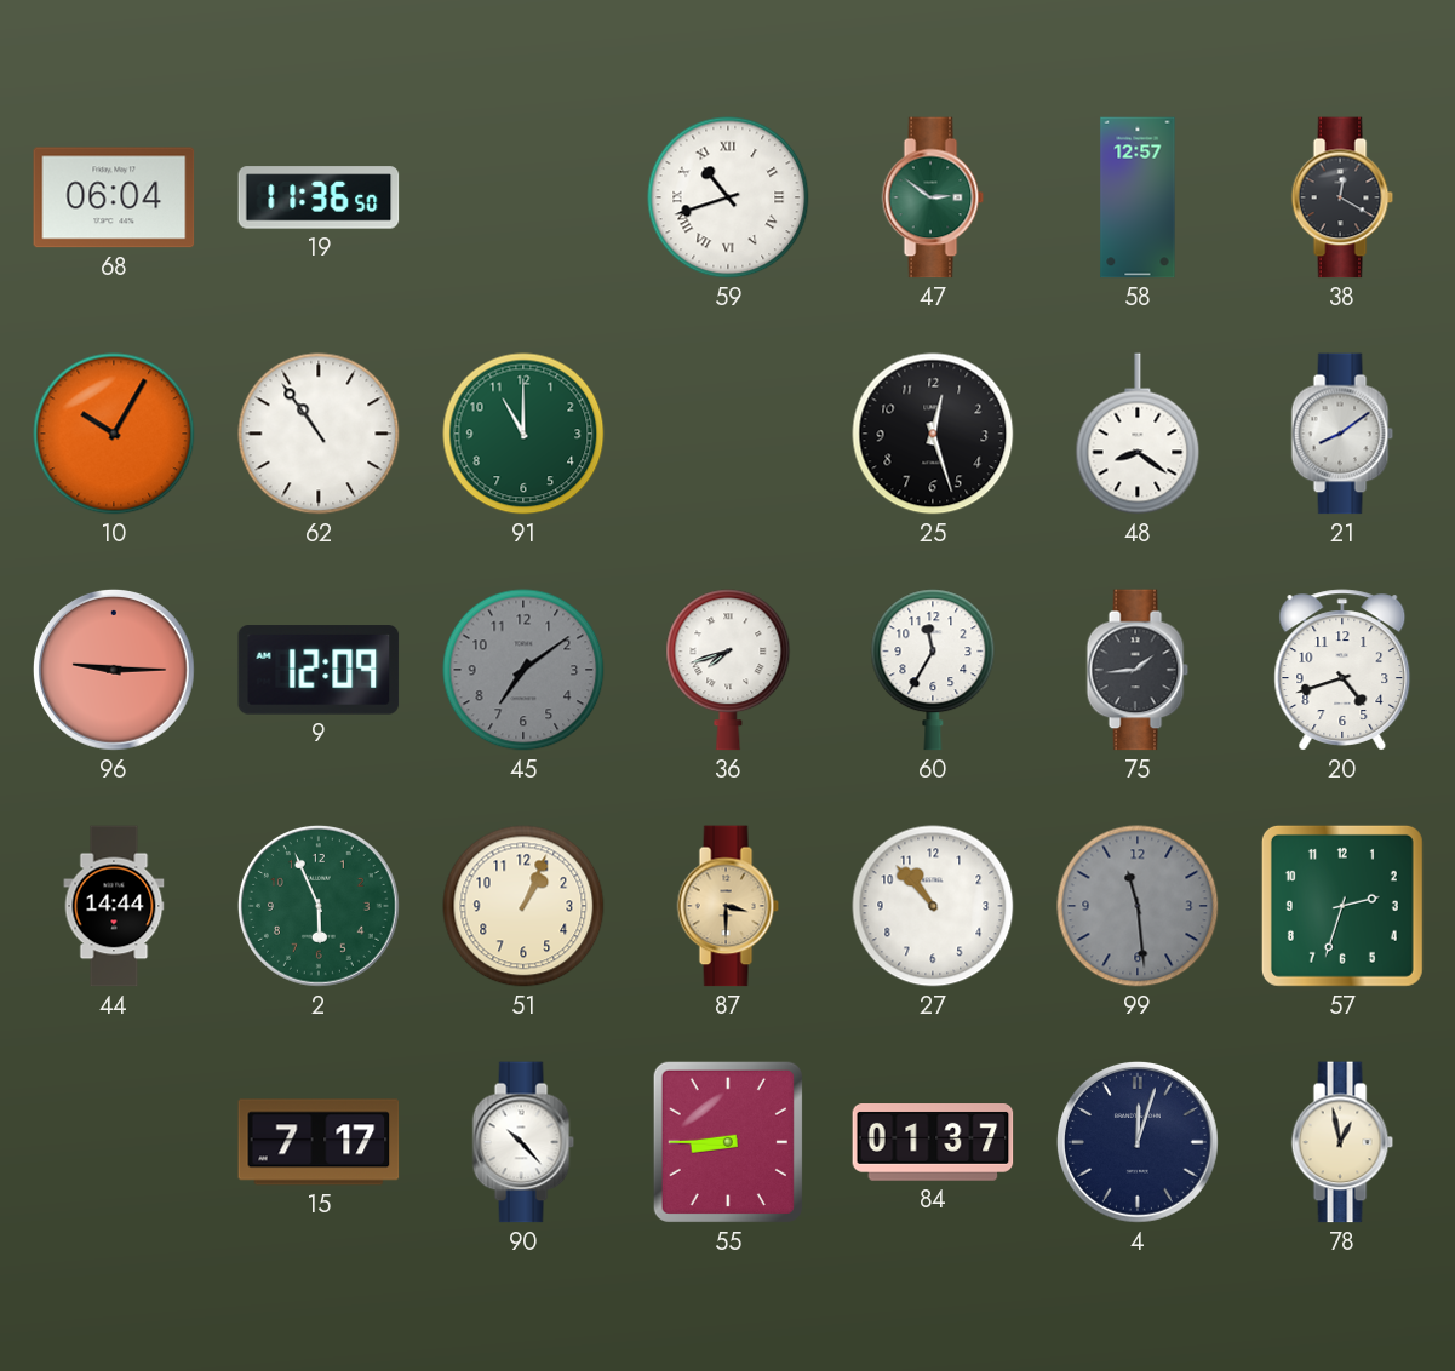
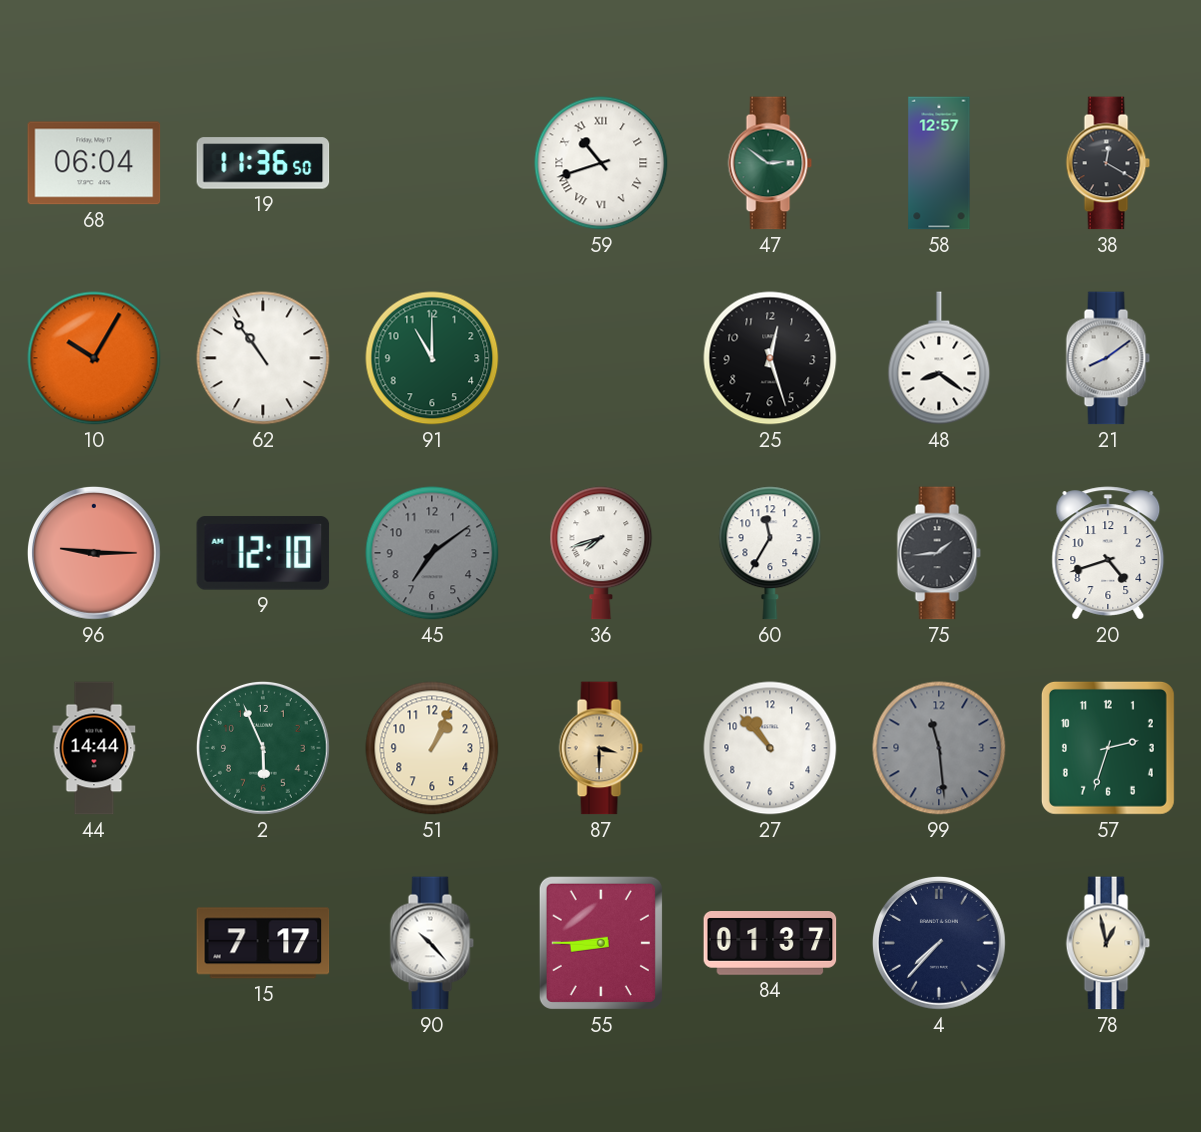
9: 12:09 -> 12:10
4: 12:03 -> 7:37
